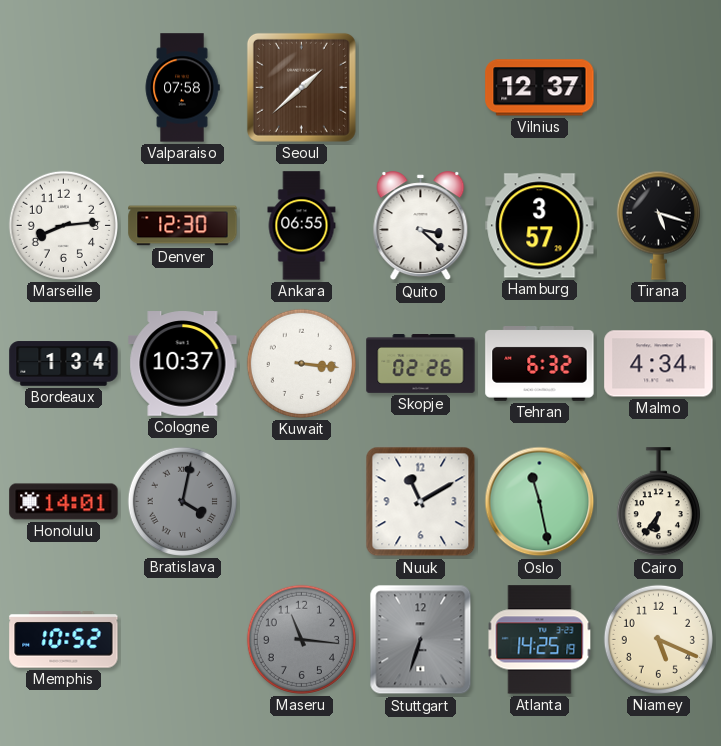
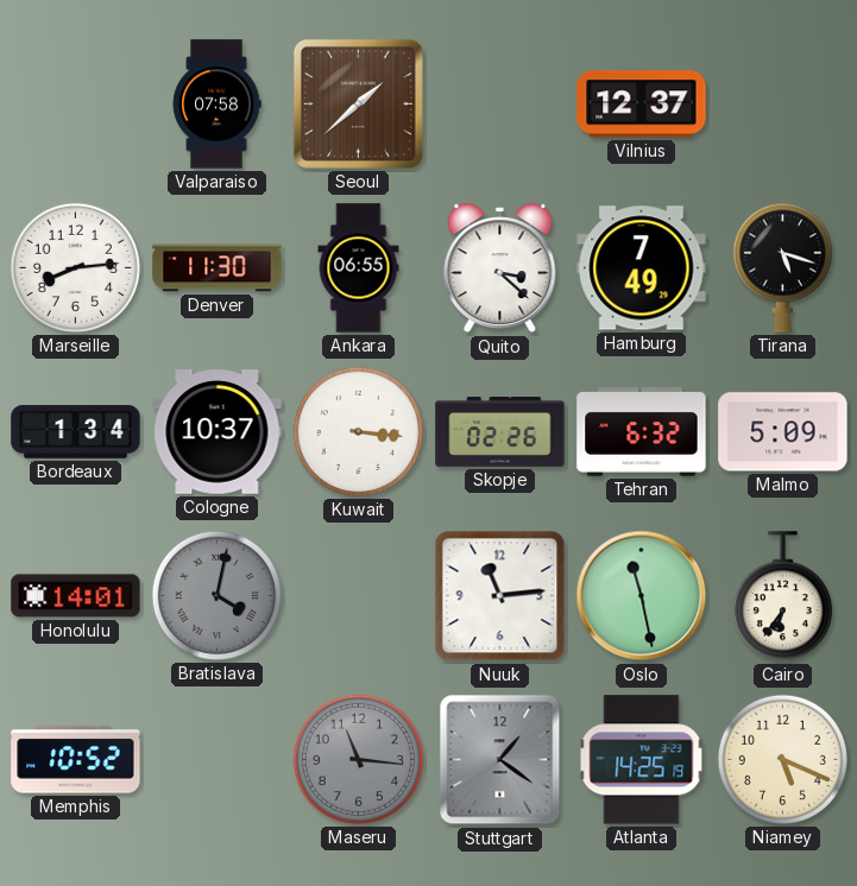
Denver: 12:30 -> 11:30
Hamburg: 3:57 -> 7:49
Malmo: 4:34 -> 5:09
Nuuk: 11:10 -> 11:14
Stuttgart: 6:33 -> 1:21
